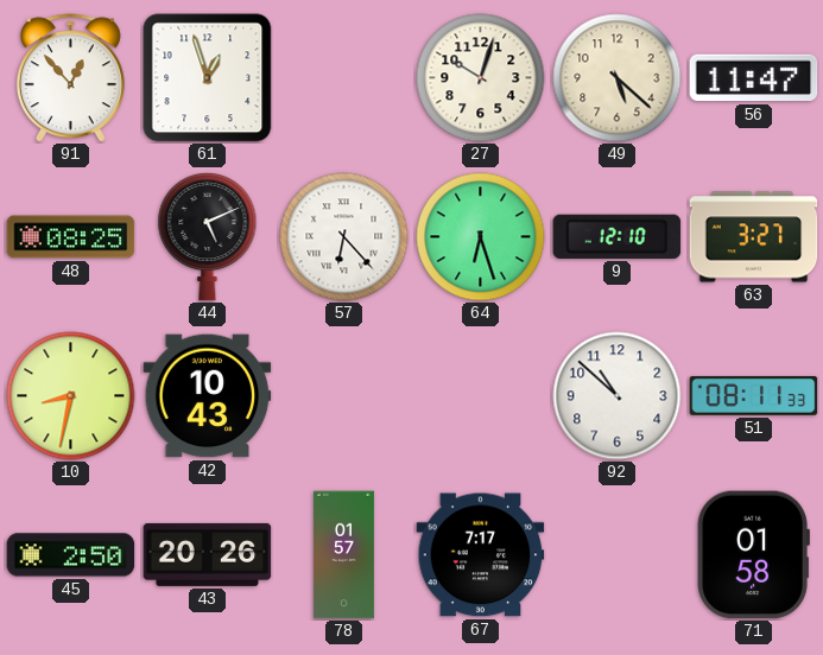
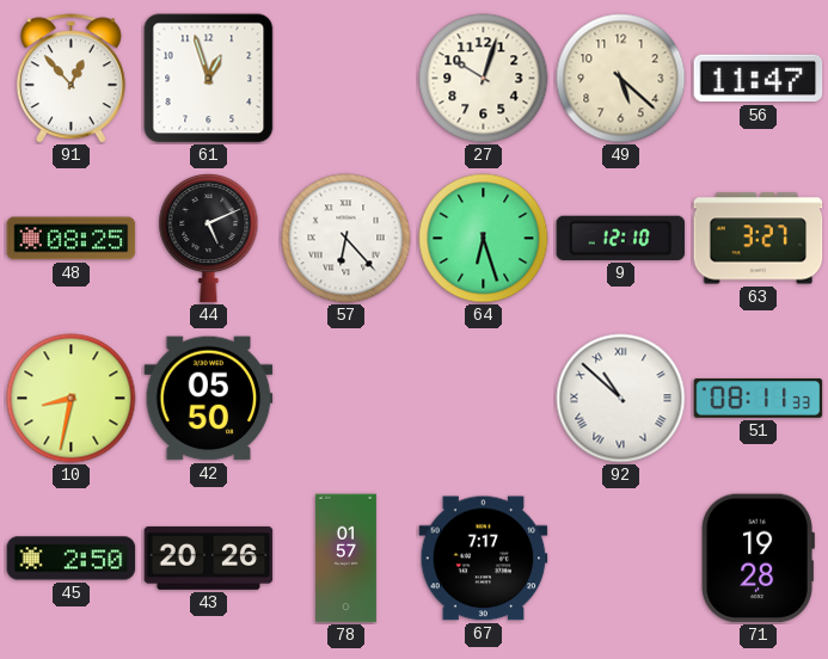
42: 10:43 -> 05:50
92 numerals: Arabic -> Roman
71: 01:58 -> 19:28
